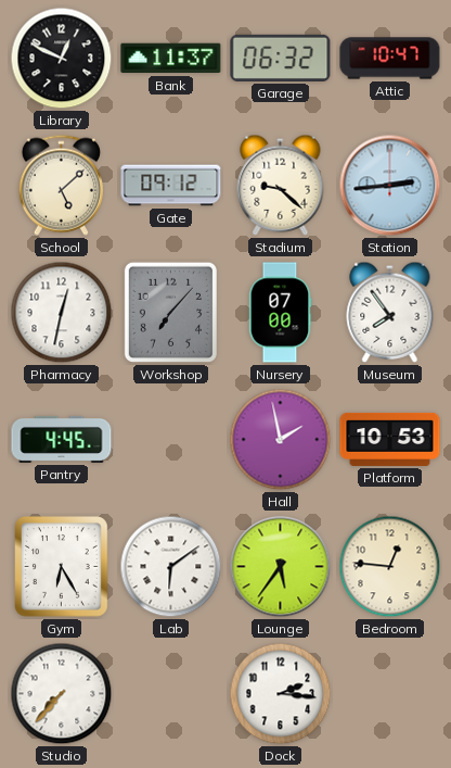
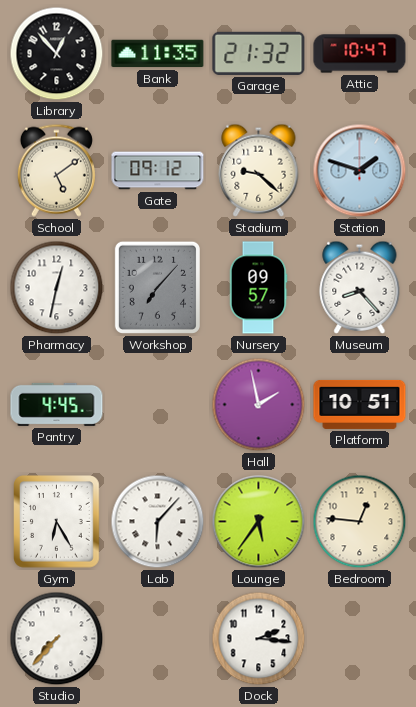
Library: 12:49 -> 12:53
Bank: 11:37 -> 11:35
Garage: 06:32 -> 21:32
School: 5:08 -> 5:09
Station: 2:44 -> 1:48
Nursery: 07:00 -> 09:57
Museum: 7:54 -> 8:23
Platform: 10:53 -> 10:51
Lab: 6:09 -> 6:07
